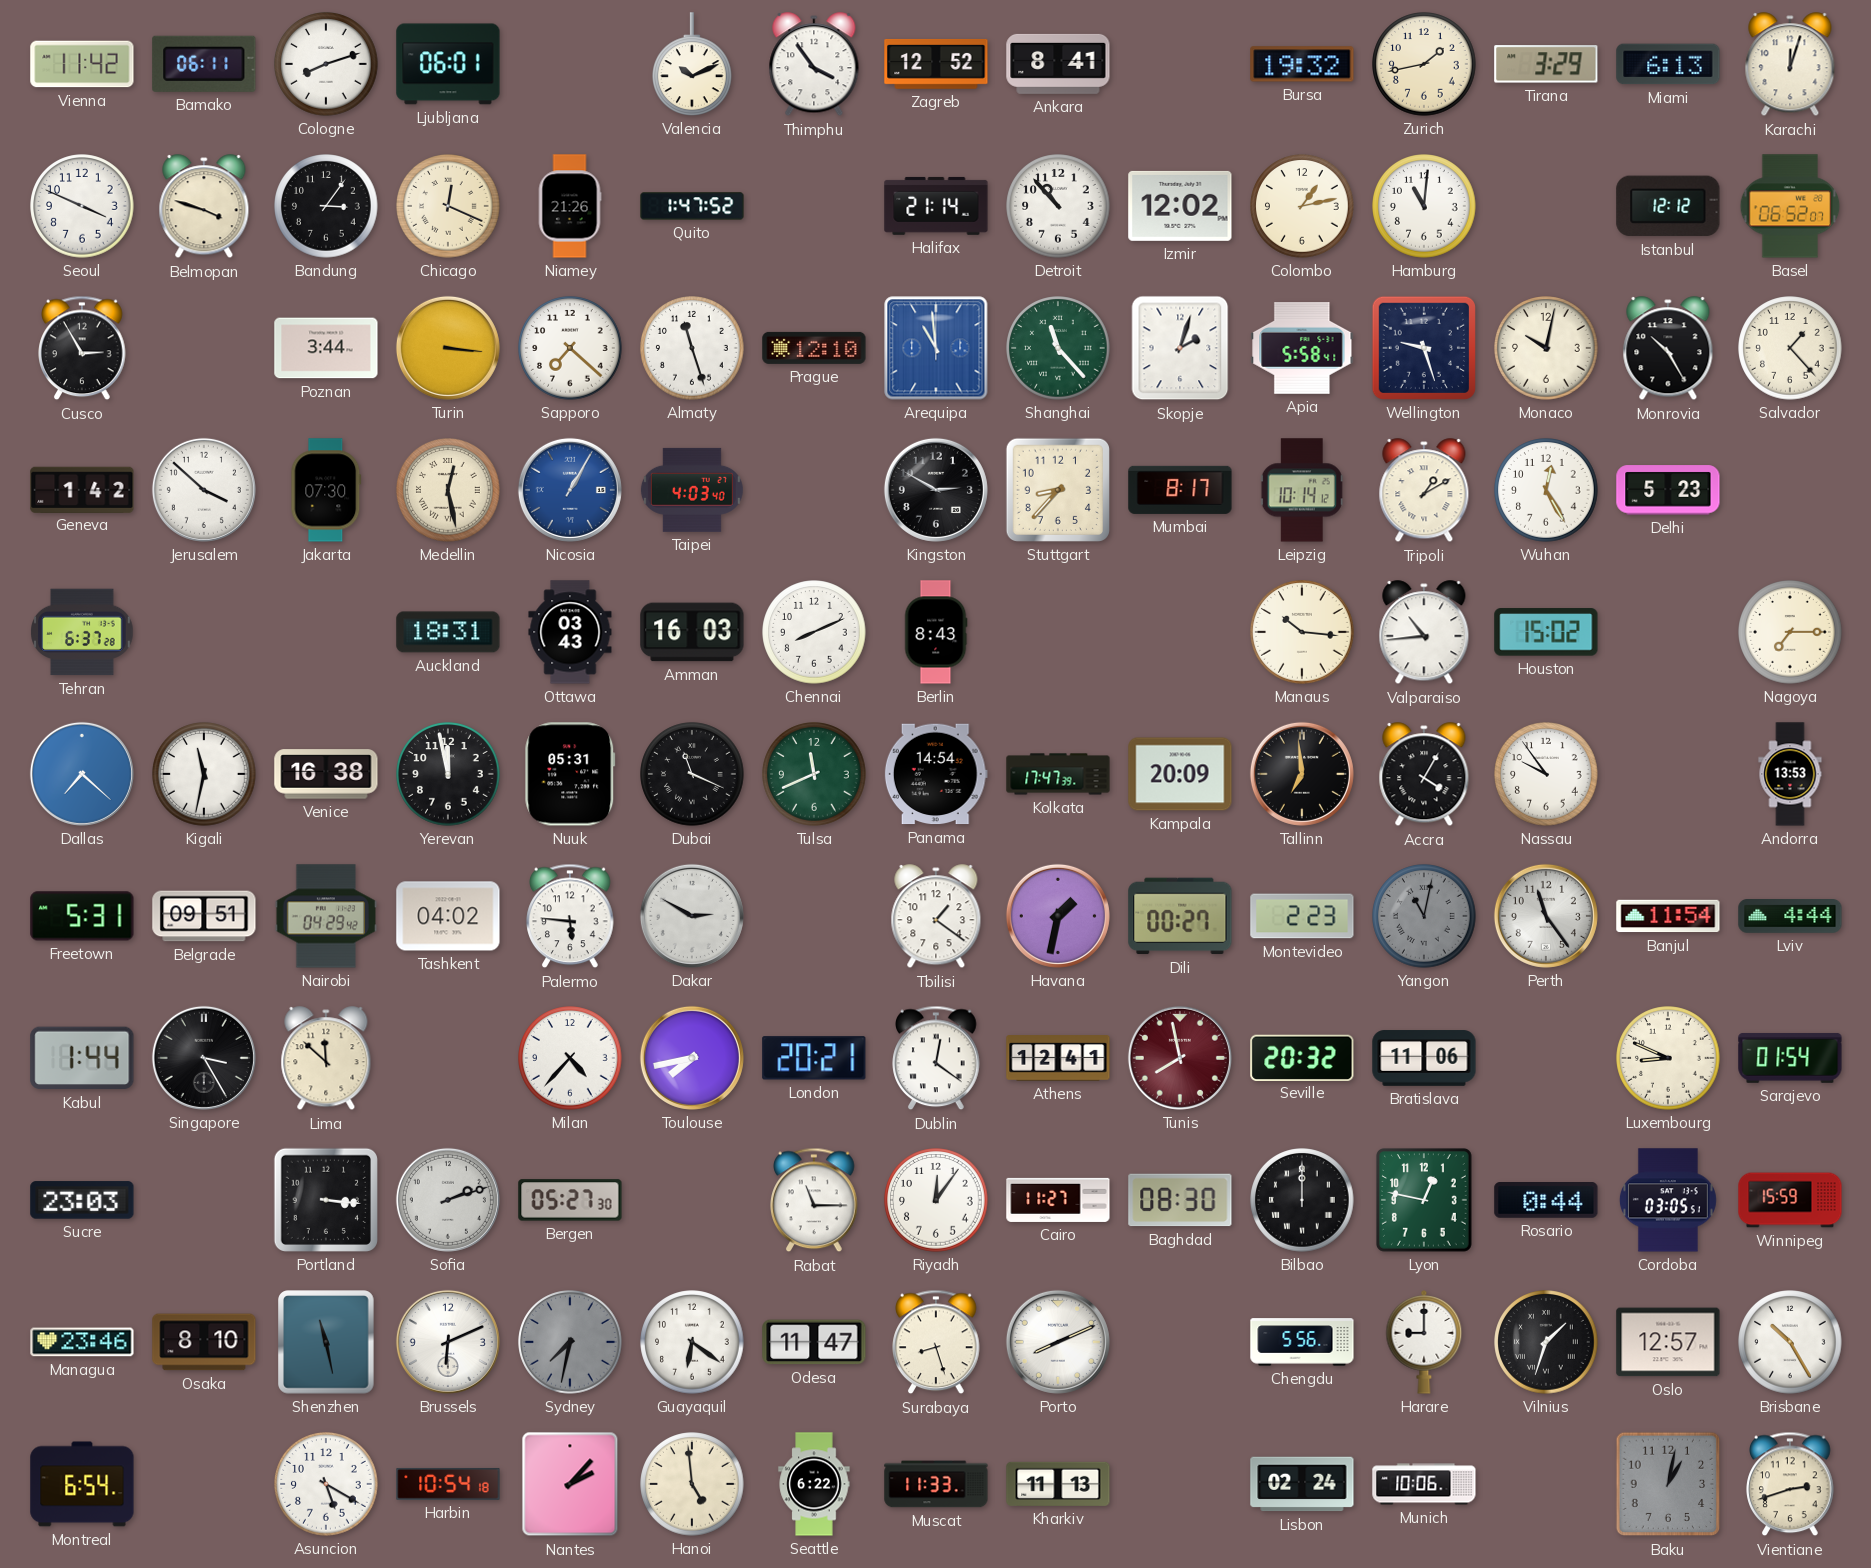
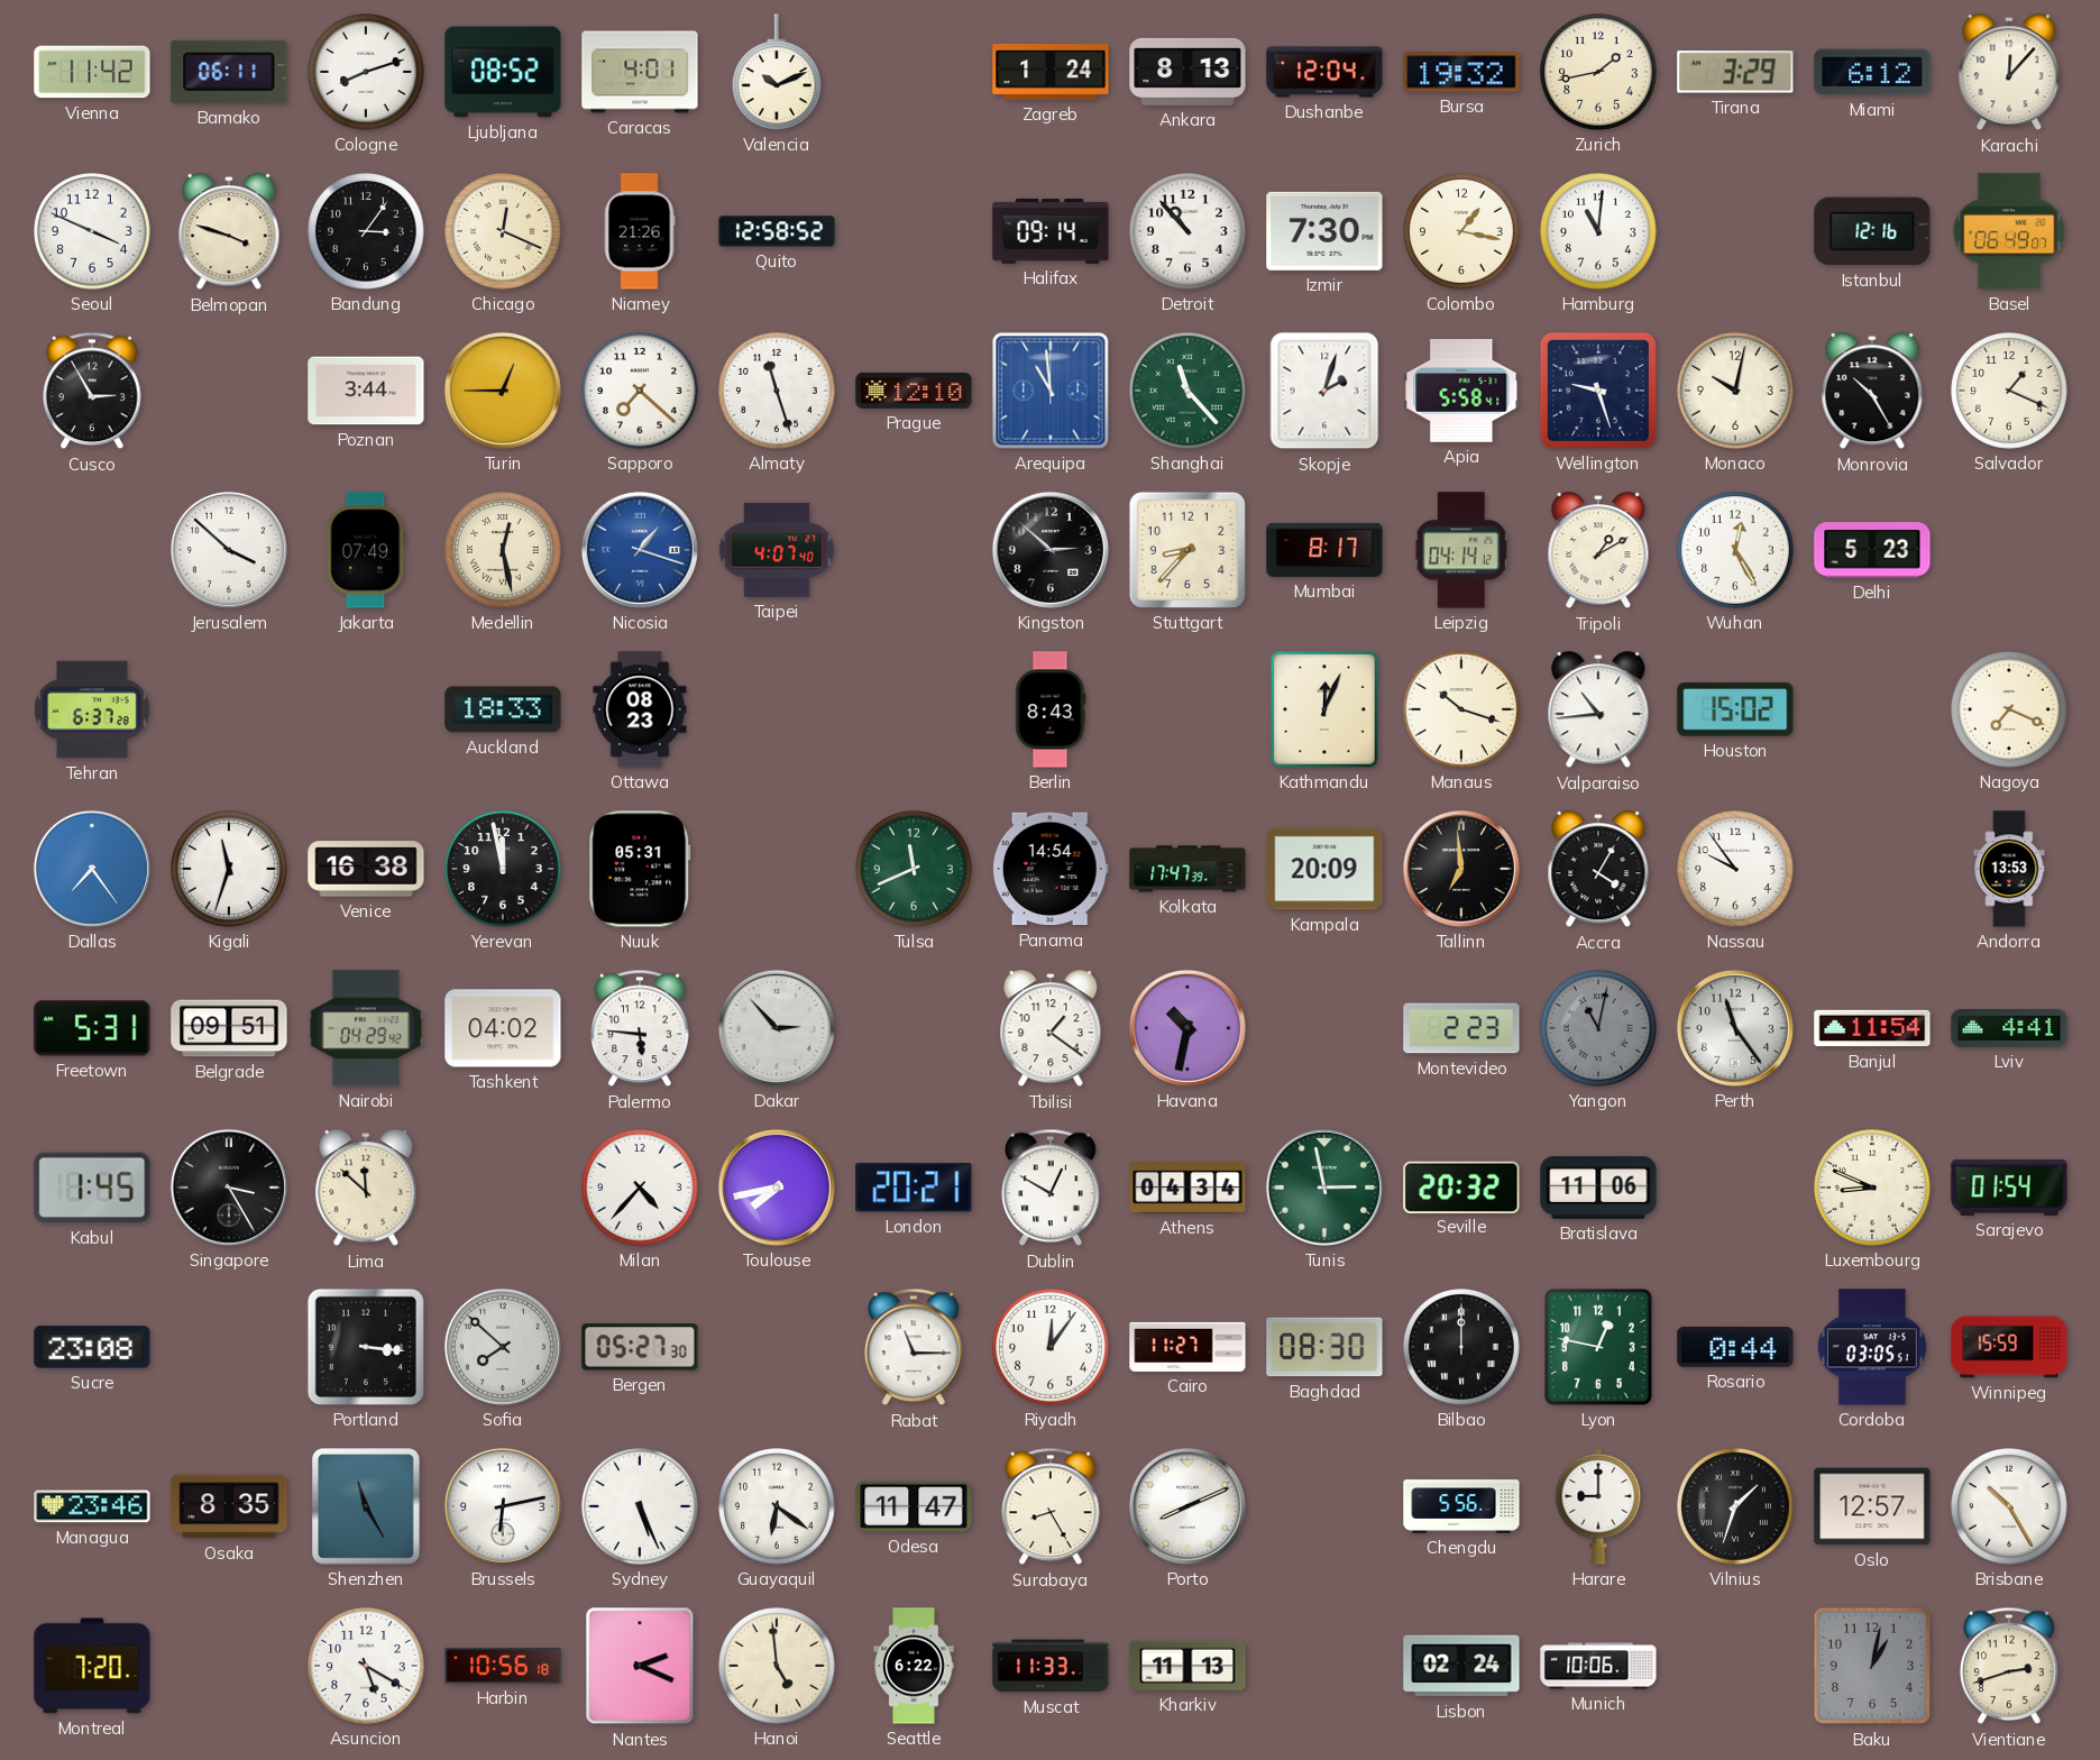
Ljubljana: 06:01 -> 08:52
Caracas: none -> 4:01
Thimphu: 3:54 -> none
Zagreb: 12:52 -> 1:24
Ankara: 8:41 -> 8:13
Dushanbe: none -> 12:04
Miami: 6:13 -> 6:12
Karachi: 12:03 -> 12:07
Quito: 1:47 -> 12:58
Halifax: 21:14 -> 09:14
Izmir: 12:02 -> 7:30
Colombo: 1:13 -> 1:17
Istanbul: 12:12 -> 12:16
Basel: 06:52 -> 06:49
Turin: 3:16 -> 12:45
Salvador: 1:23 -> 1:19
Geneva: 1:42 -> none
Jakarta: 07:30 -> 07:49
Nicosia: 1:05 -> 1:18
Taipei: 4:03 -> 4:07
Kingston: 2:50 -> 2:52
Leipzig: 10:14 -> 04:14
Auckland: 18:31 -> 18:33
Ottawa: 03:43 -> 08:23
Amman: 16:03 -> none
Chennai: 8:11 -> none
Kathmandu: none -> 12:04
Manaus: 10:16 -> 10:18
Nagoya: 7:15 -> 7:19
Dallas: 7:22 -> 7:24
Kigali: 11:32 -> 11:33
Dubai: 11:19 -> none
Dakar: 2:50 -> 2:53
Havana: 1:32 -> 10:32
Dili: 00:27 -> none
Lviv: 4:44 -> 4:41
Kabul: 1:44 -> 1:45
Dublin: 12:21 -> 12:50
Athens: 12:41 -> 04:34
Tunis: 7:58 -> 2:58
Tunis dial: burgundy -> green
Sucre: 23:03 -> 23:08
Sofia: 2:12 -> 7:52
Osaka: 8:10 -> 8:35
Shenzhen: 11:28 -> 11:25
Brussels: 6:11 -> 6:13
Sydney: 7:32 -> 5:26
Sydney dial: grey -> white
Surabaya: 8:27 -> 8:25
Montreal: 6:54 -> 7:20
Harbin: 10:54 -> 10:56
Nantes: 2:07 -> 2:19
